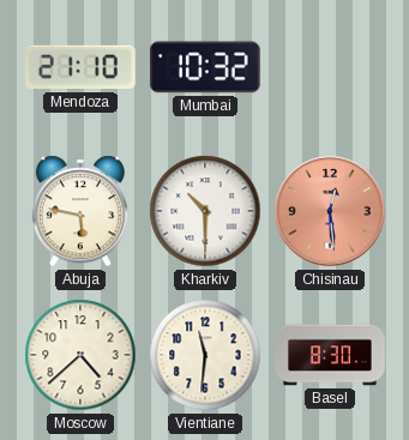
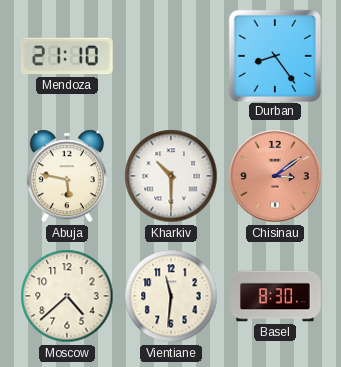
Mumbai: 10:32 -> none
Durban: none -> 8:24
Chisinau: 12:29 -> 3:09
